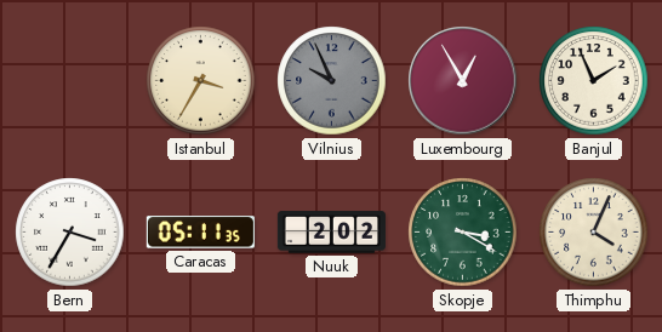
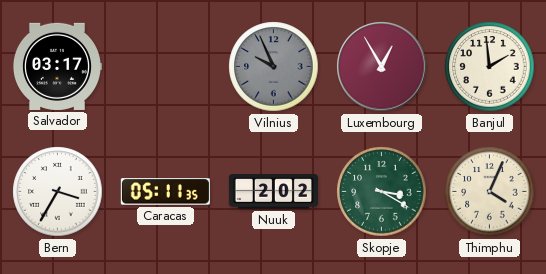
Salvador: none -> 03:17
Istanbul: 3:35 -> none
Banjul: 1:56 -> 1:59
